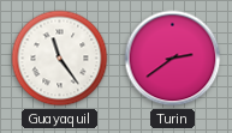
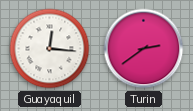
Guayaquil: 11:24 -> 12:16
